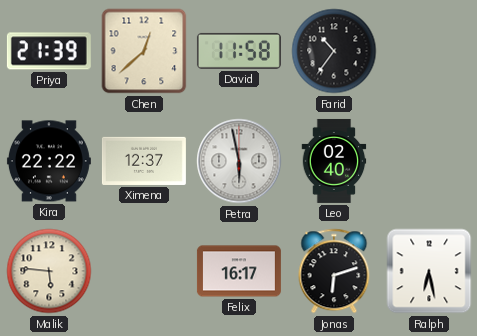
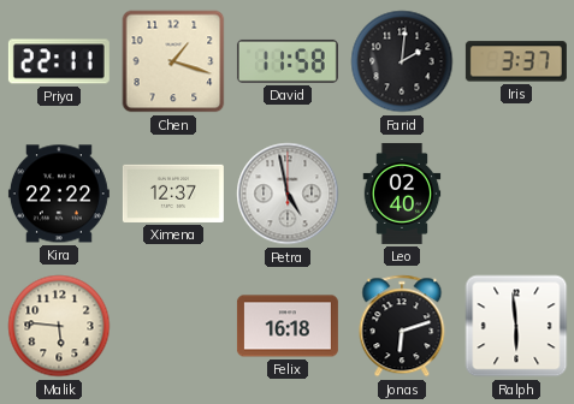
Priya: 21:39 -> 22:11
Chen: 12:38 -> 1:18
Farid: 10:36 -> 2:01
Iris: none -> 3:37
Petra: 5:58 -> 4:58
Felix: 16:17 -> 16:18
Ralph: 6:28 -> 5:59
